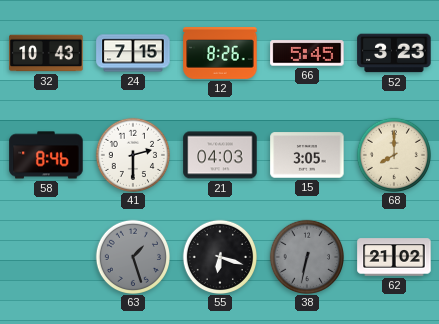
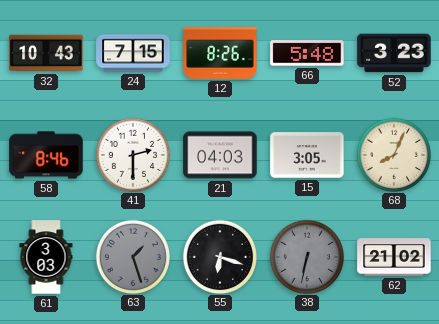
66: 5:45 -> 5:48
68: 8:00 -> 8:04
61: none -> 3:03
